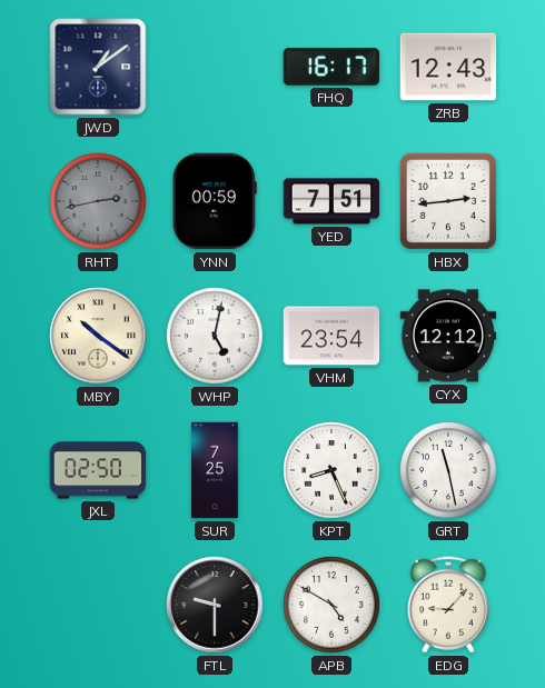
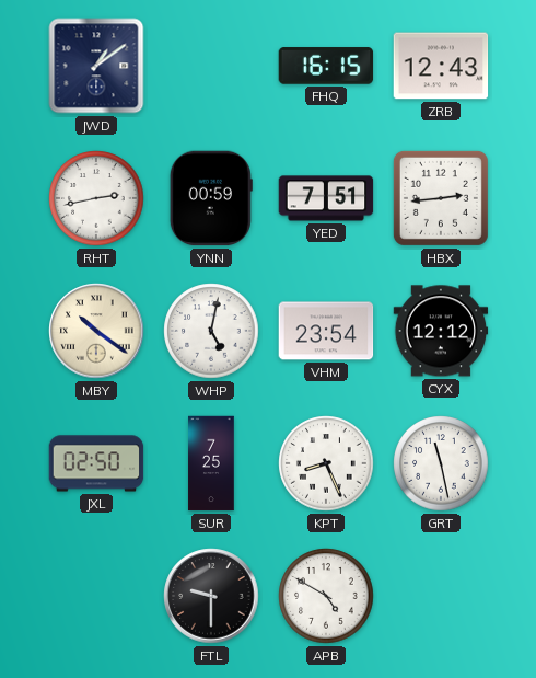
FHQ: 16:17 -> 16:15
RHT dial: grey -> white
EDG: 9:07 -> none
